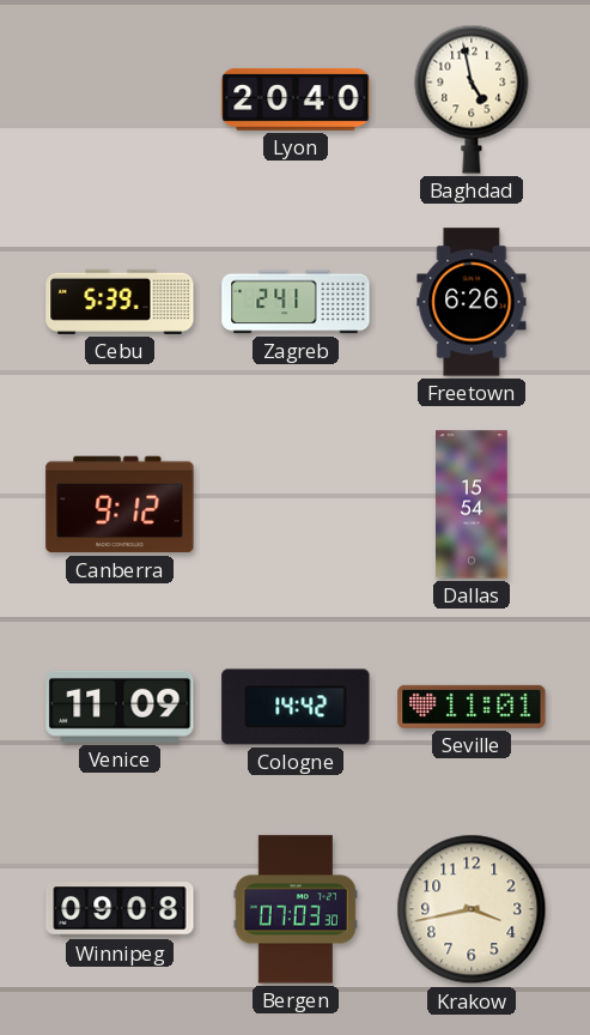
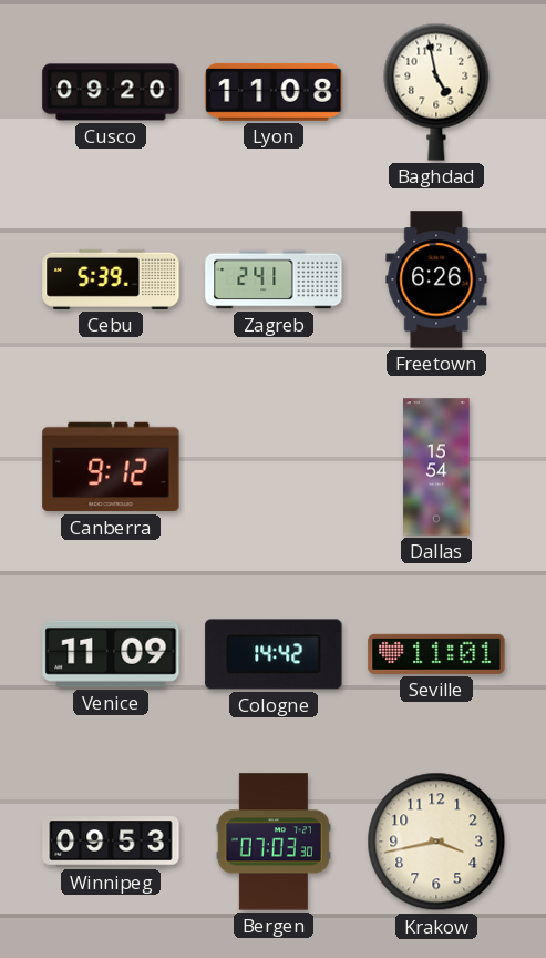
Cusco: none -> 09:20
Lyon: 20:40 -> 11:08
Winnipeg: 09:08 -> 09:53
